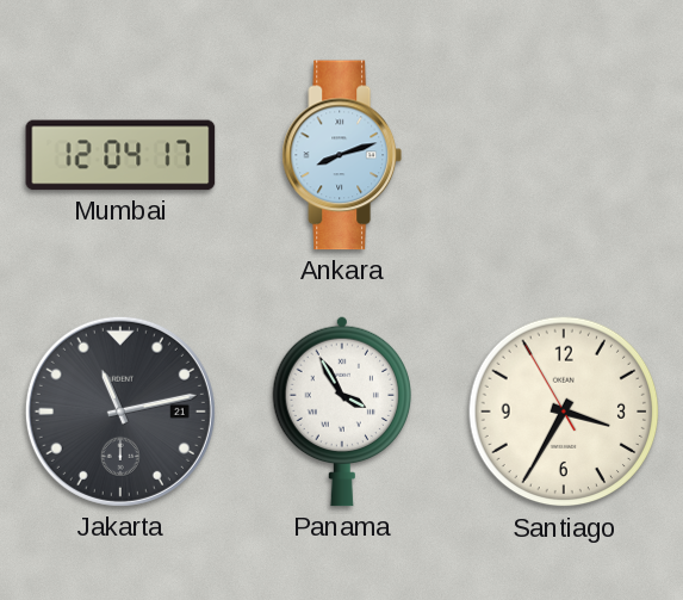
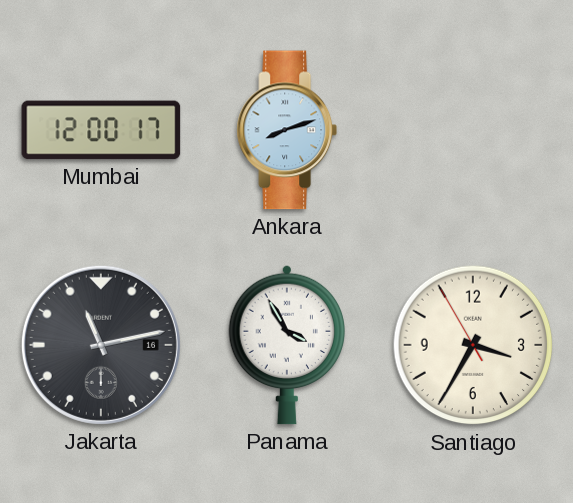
Mumbai: 12:04 -> 12:00
Jakarta date: 21 -> 16
